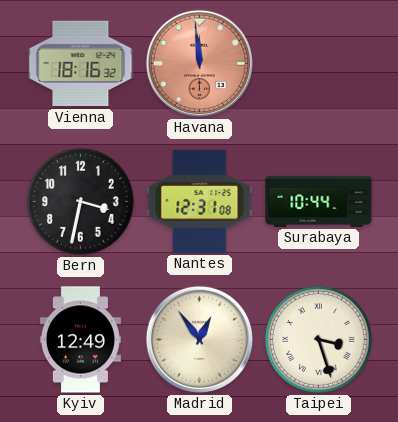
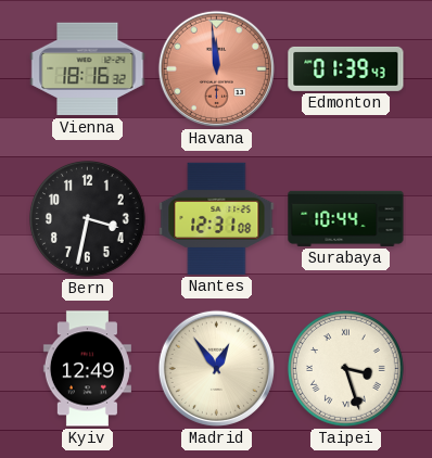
Edmonton: none -> 01:39
